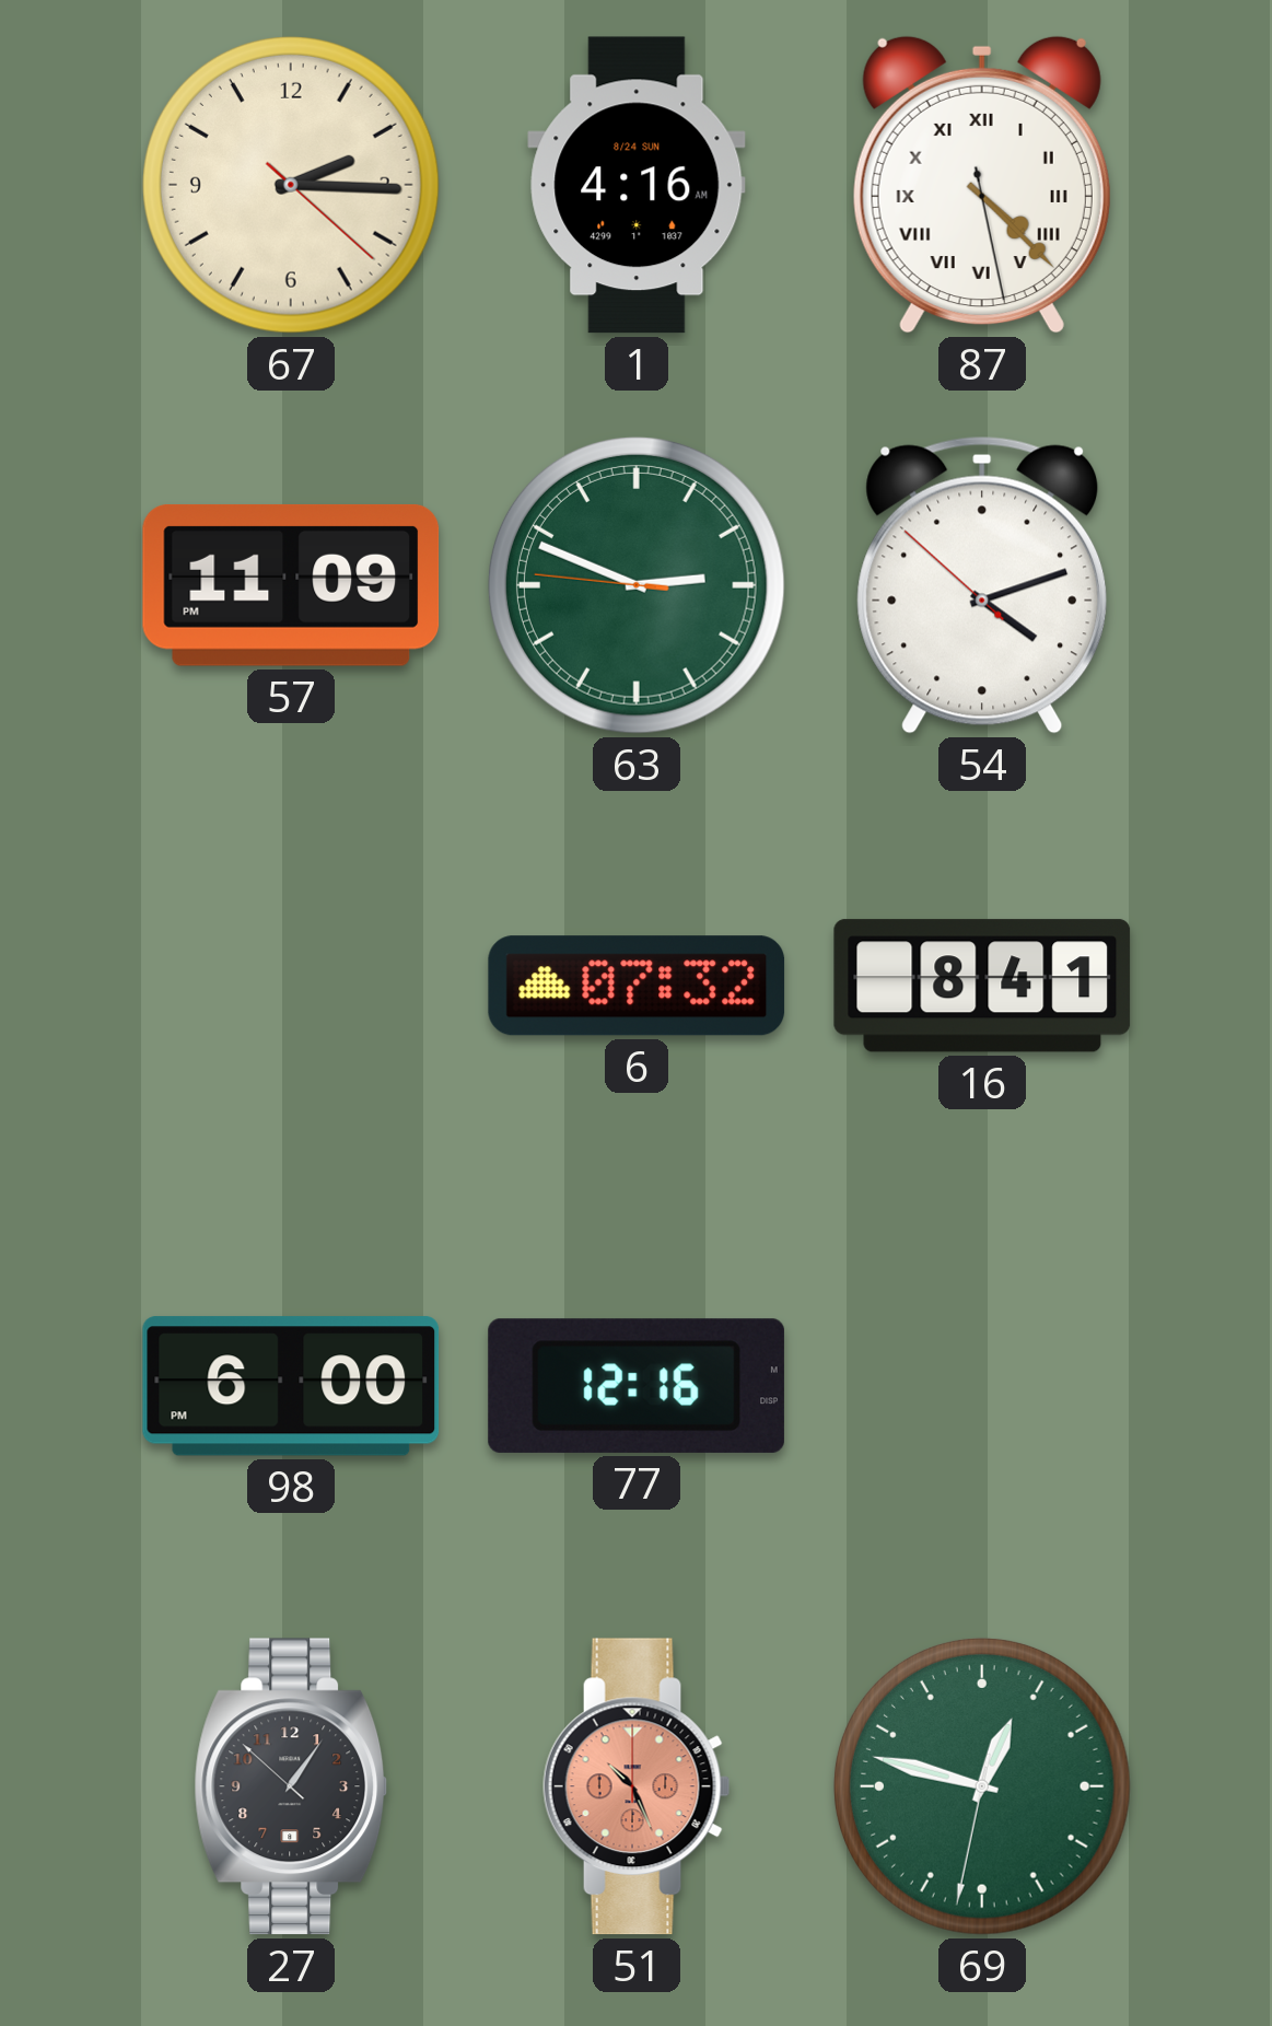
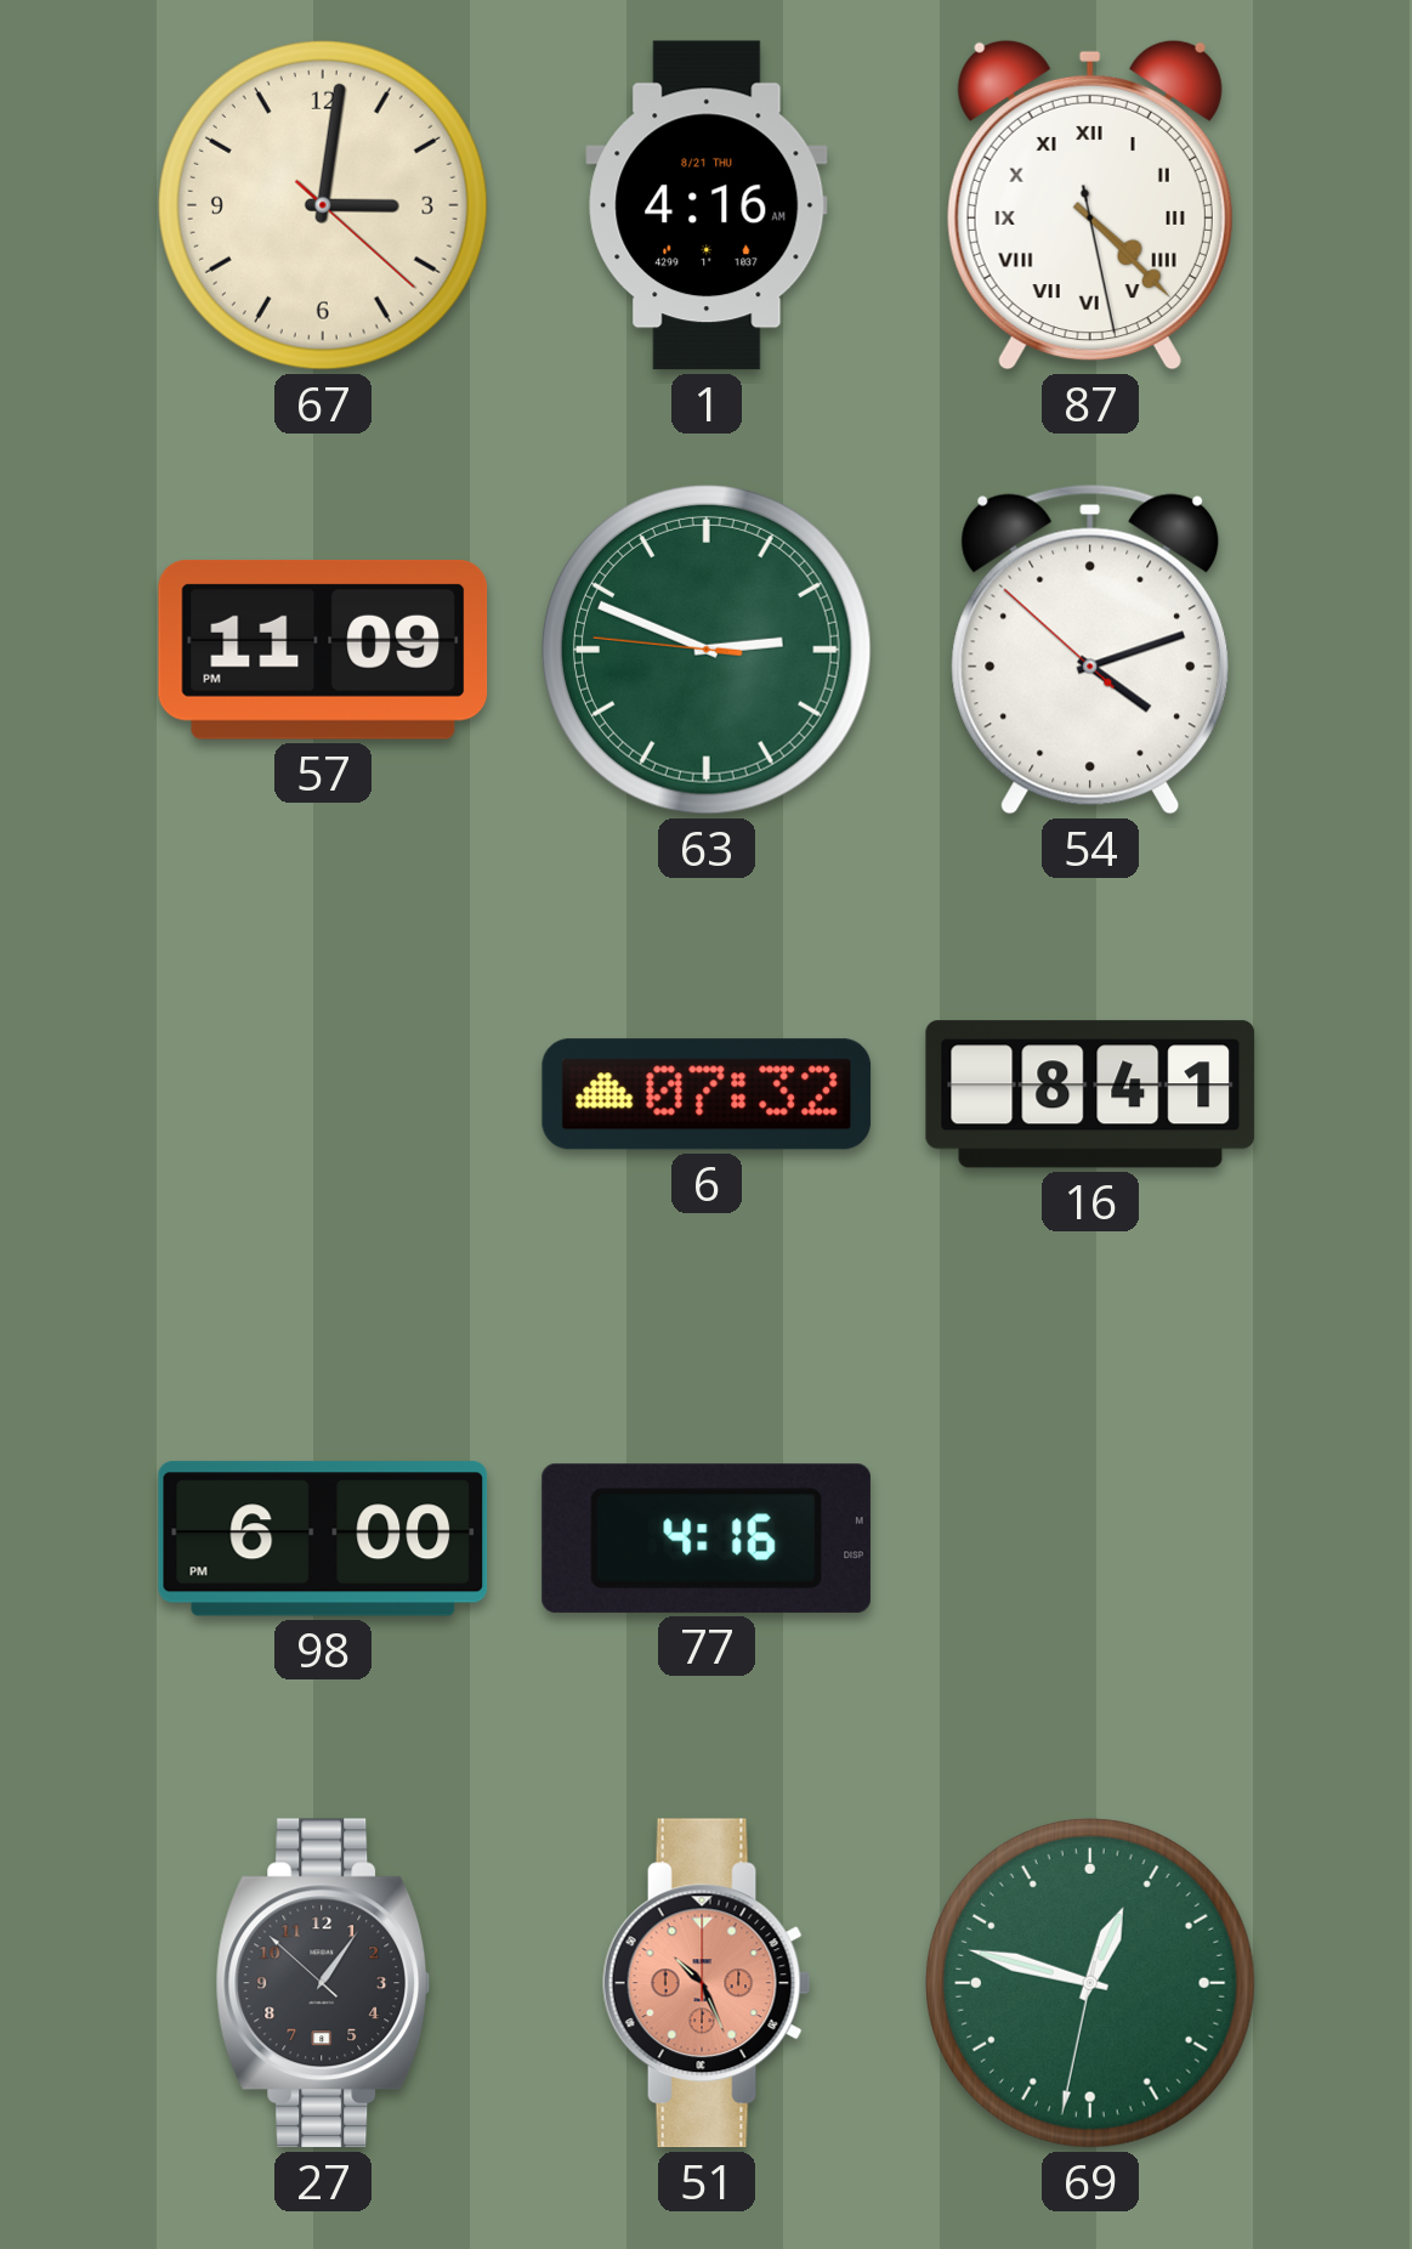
67: 2:15 -> 3:01
1 date: 8/24 SUN -> 8/21 THU
77: 12:16 -> 4:16
